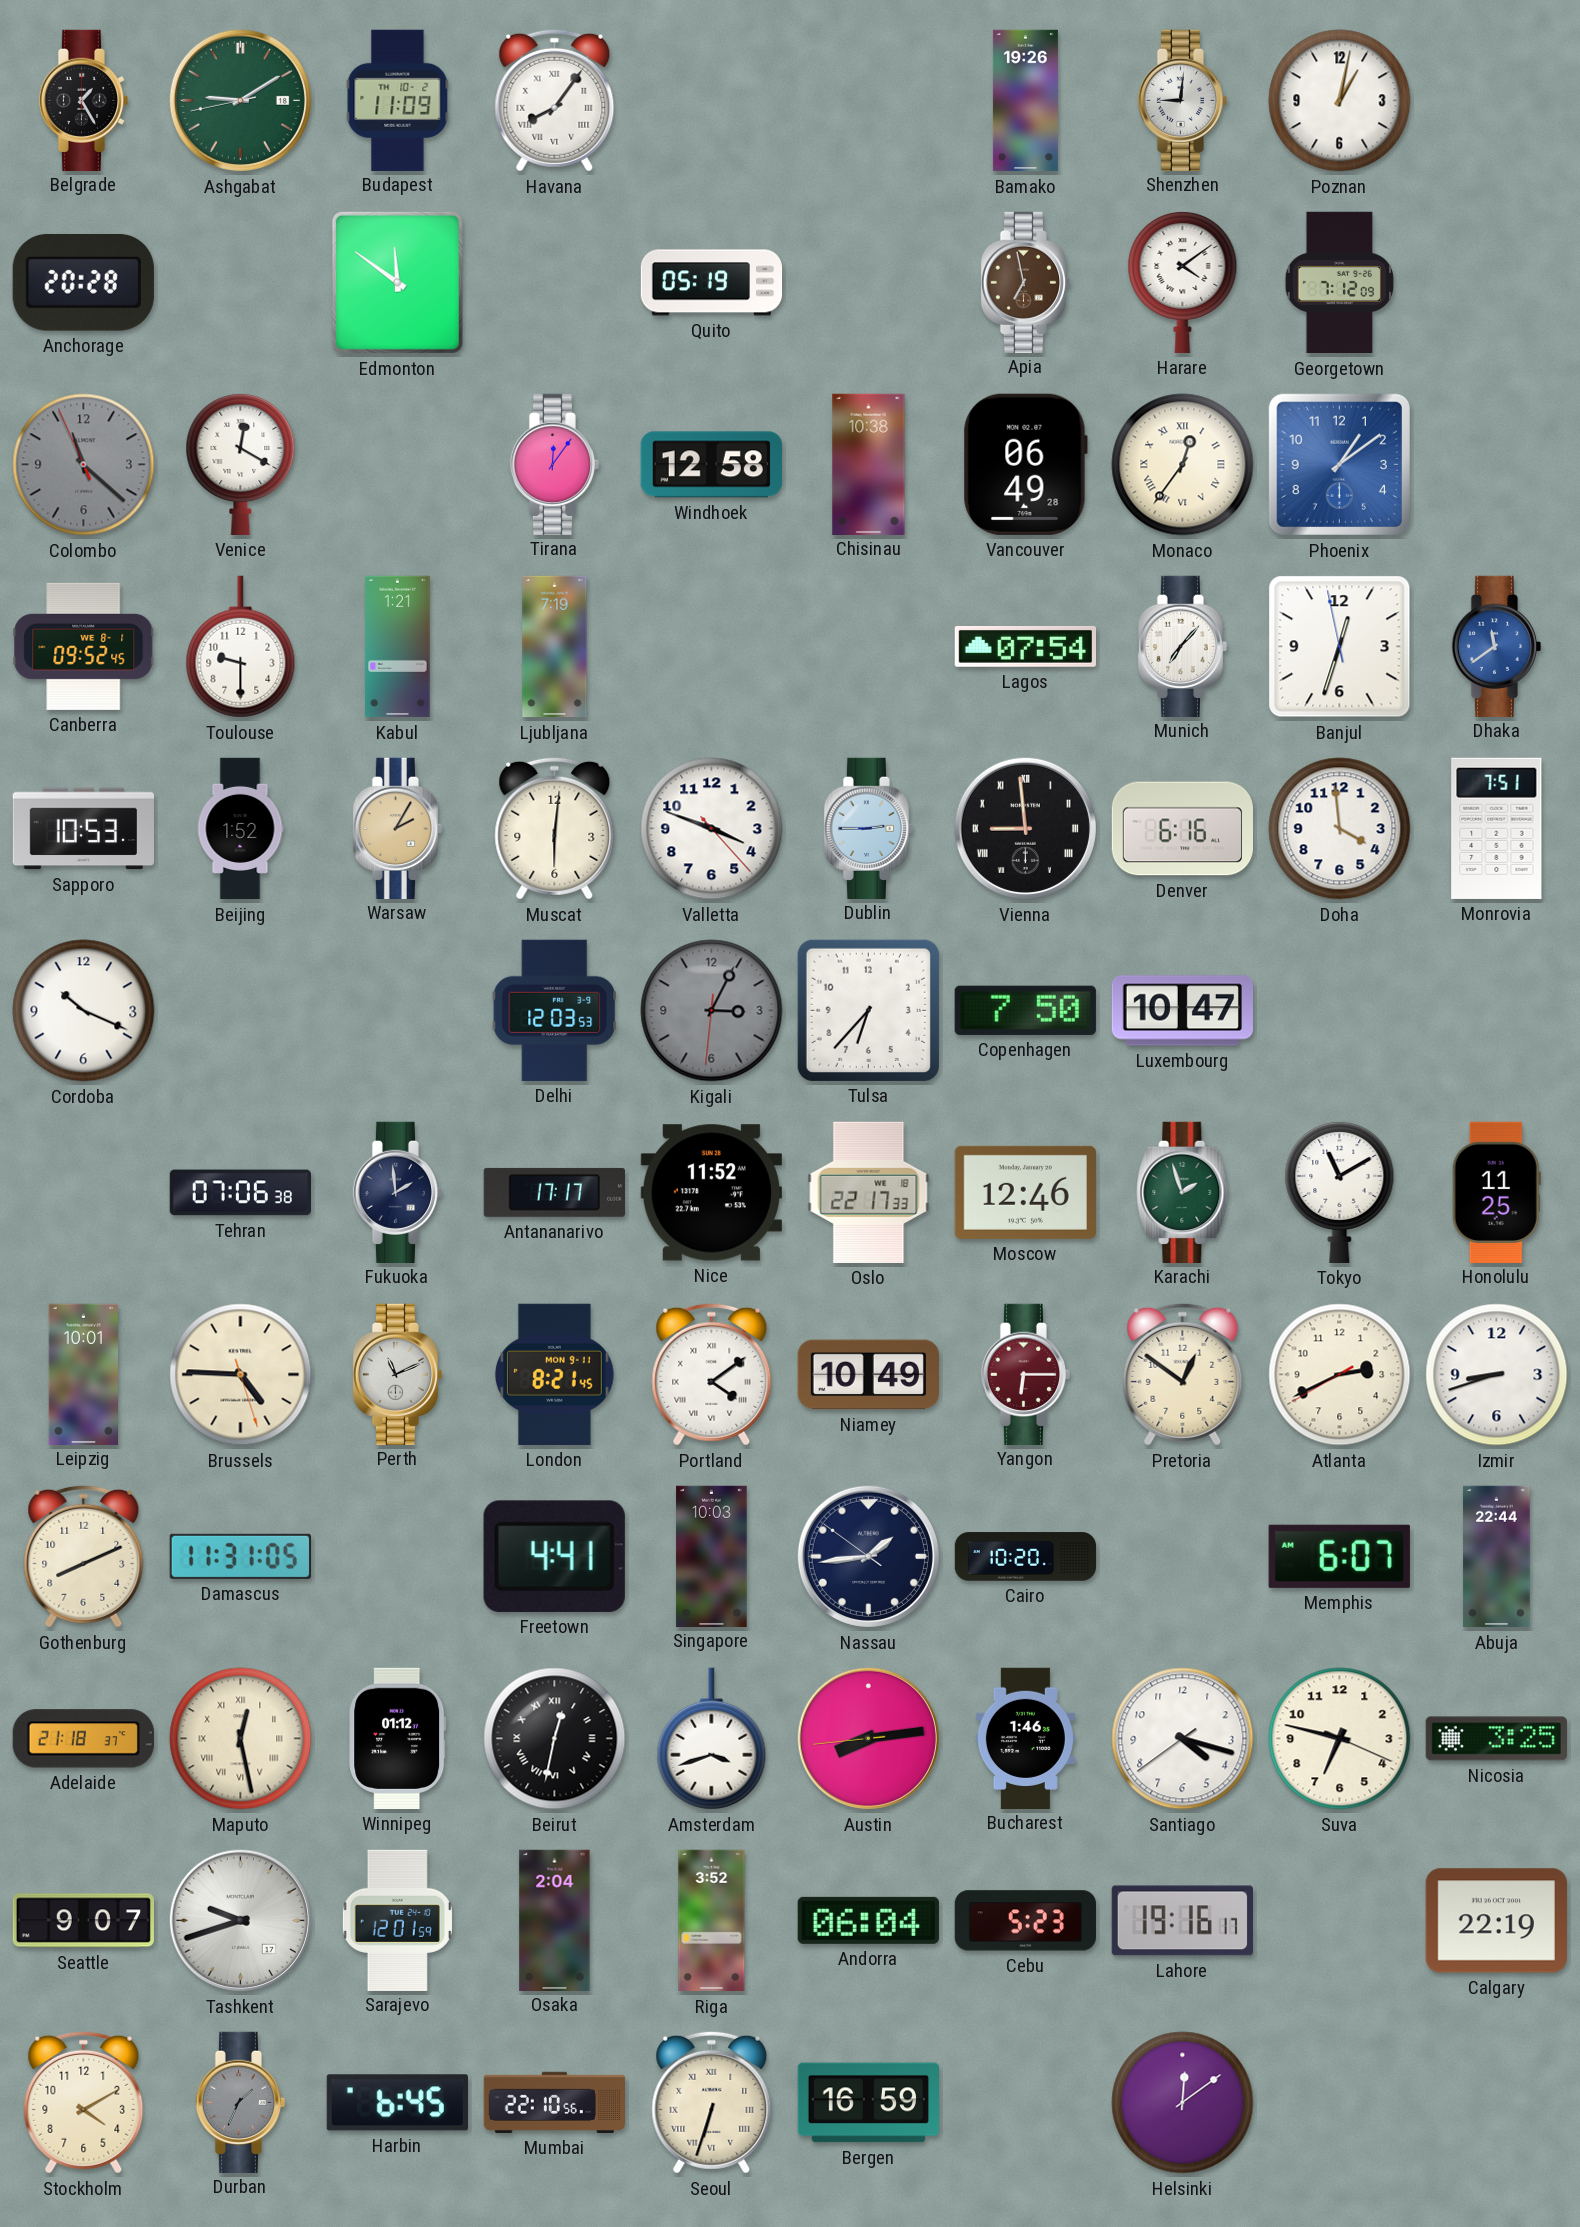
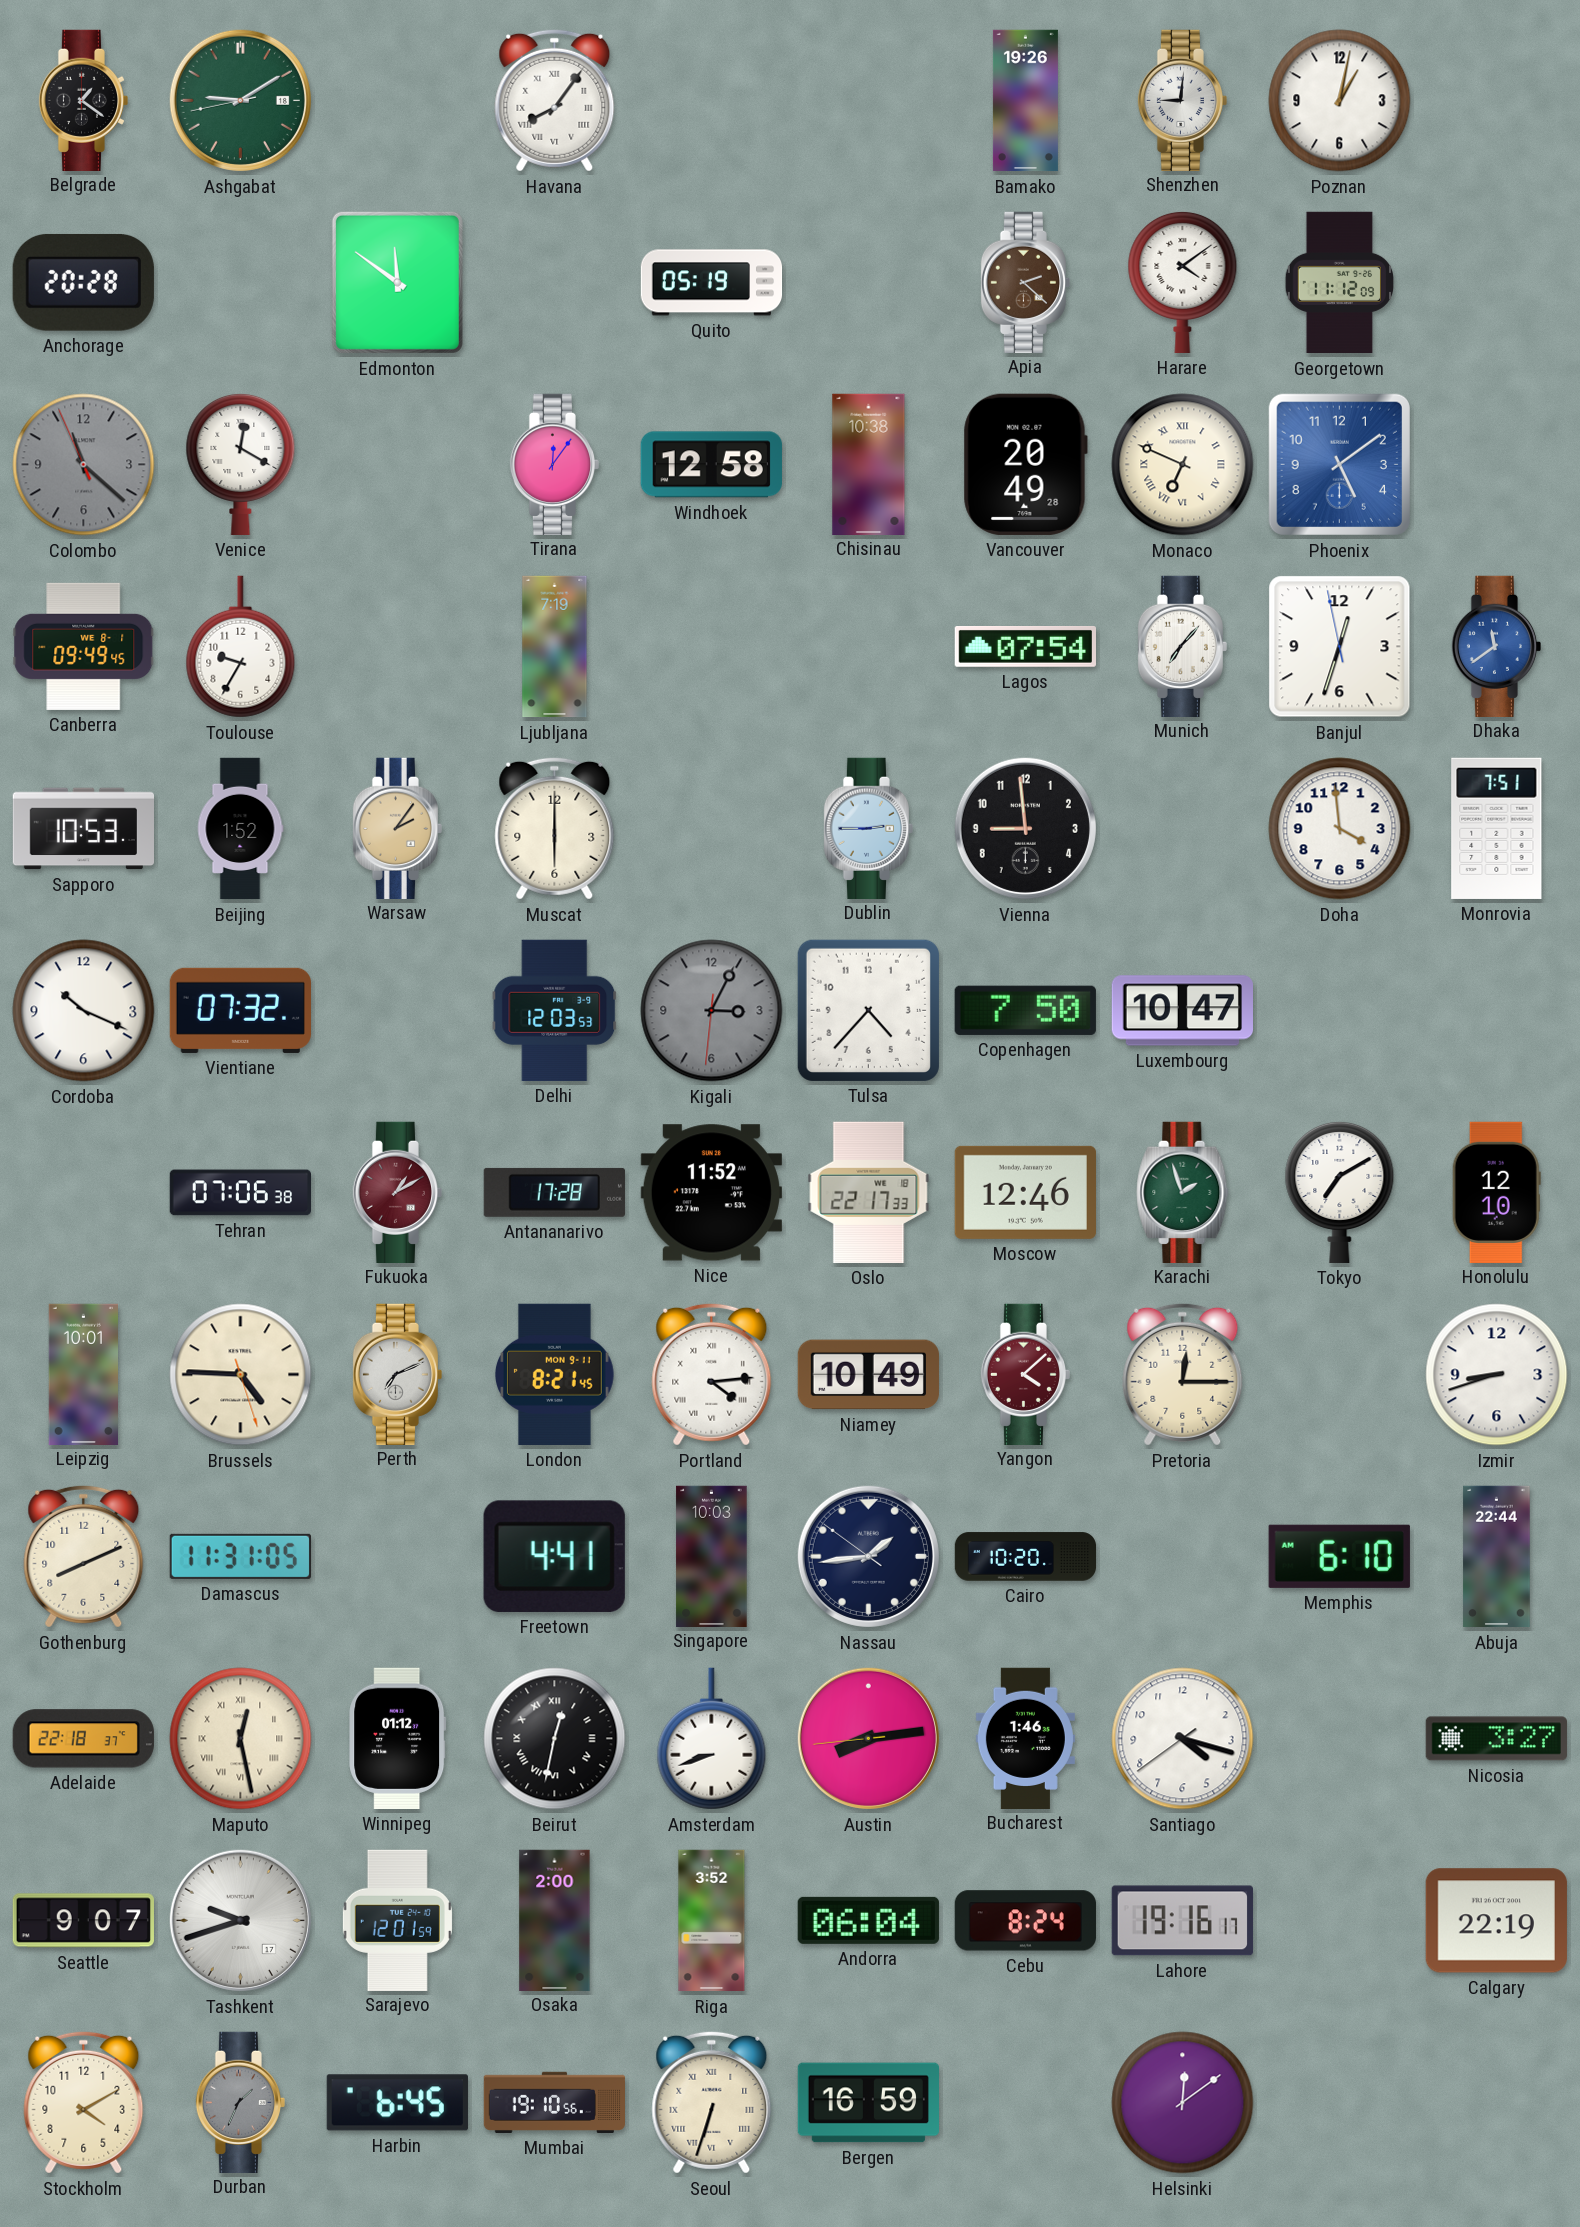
Belgrade: 1:25 -> 1:21
Budapest: 11:09 -> none
Apia: 6:58 -> 2:22
Georgetown: 7:12 -> 11:12
Vancouver: 06:49 -> 20:49
Monaco: 12:36 -> 6:49
Phoenix: 1:09 -> 5:09
Canberra: 09:52 -> 09:49
Toulouse: 9:30 -> 9:35
Kabul: 1:21 -> none
Warsaw: 2:05 -> 2:06
Muscat: 6:01 -> 6:00
Valletta: 3:48 -> none
Vienna numerals: Roman -> Arabic
Denver: 6:16 -> none
Vientiane: none -> 07:32
Tulsa: 6:37 -> 4:37
Fukuoka: 1:59 -> 1:10
Fukuoka dial: navy -> burgundy
Antananarivo: 17:17 -> 17:28
Tokyo: 11:10 -> 7:10
Honolulu: 11:25 -> 12:10
Perth: 11:11 -> 7:11
Portland: 4:09 -> 4:14
Yangon: 6:15 -> 4:08
Pretoria: 12:51 -> 12:15
Atlanta: 2:40 -> none
Memphis: 6:07 -> 6:10
Adelaide: 21:18 -> 22:18
Amsterdam: 3:42 -> 8:42
Suva: 6:47 -> none
Nicosia: 3:25 -> 3:27
Osaka: 2:04 -> 2:00
Cebu: 5:23 -> 8:24
Mumbai: 22:10 -> 19:10
